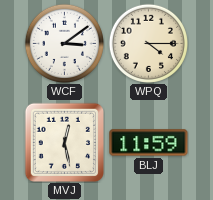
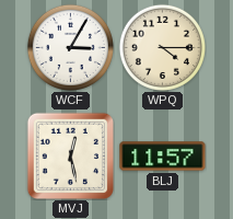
WCF: 3:09 -> 3:05
BLJ: 11:59 -> 11:57
